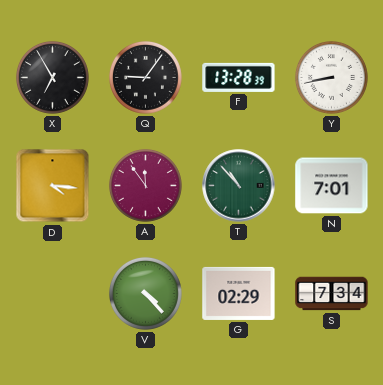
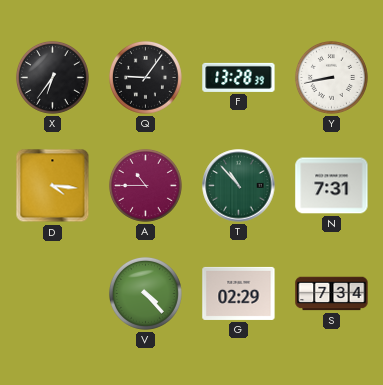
X: 6:55 -> 6:36
A: 11:54 -> 10:45
N: 7:01 -> 7:31
